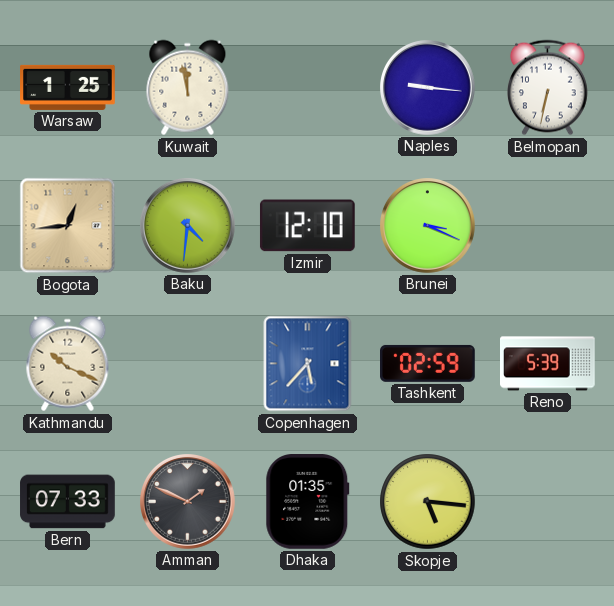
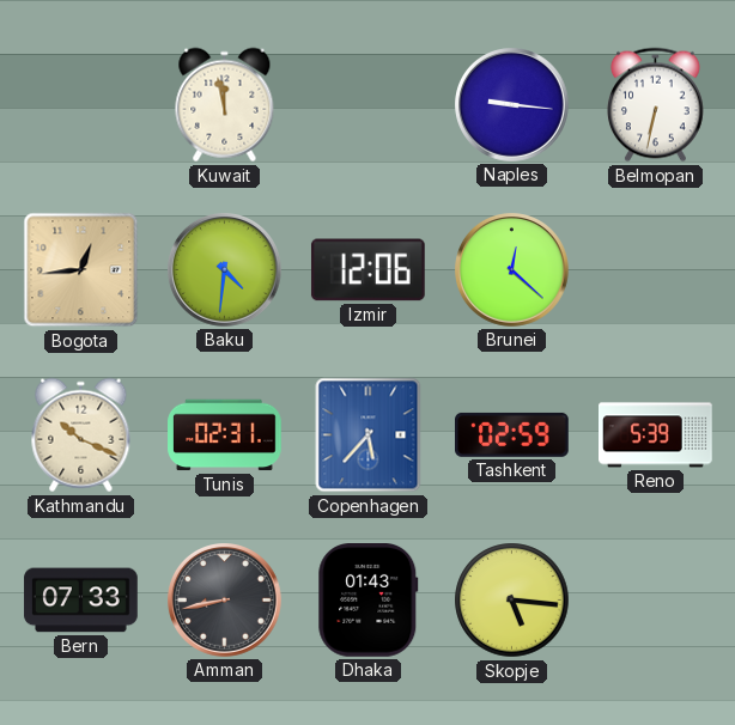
Warsaw: 1:25 -> none
Izmir: 12:10 -> 12:06
Brunei: 3:19 -> 12:22
Tunis: none -> 02:31
Amman: 1:49 -> 8:43
Dhaka: 01:35 -> 01:43
